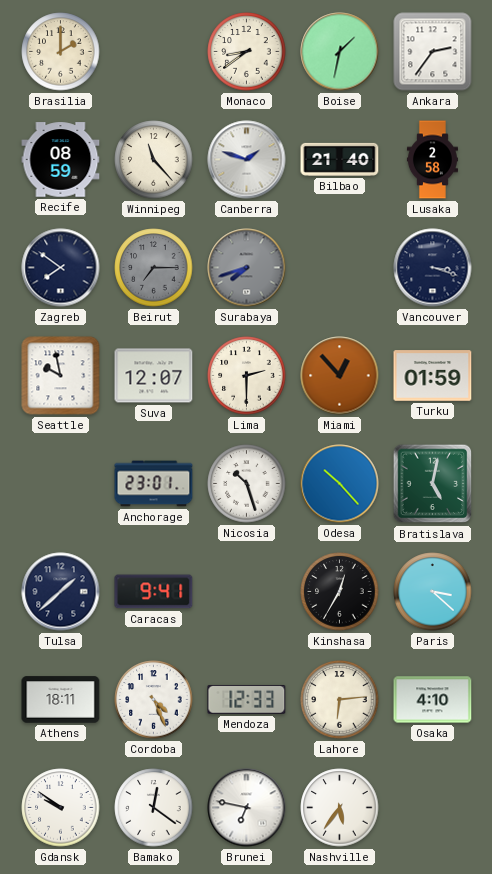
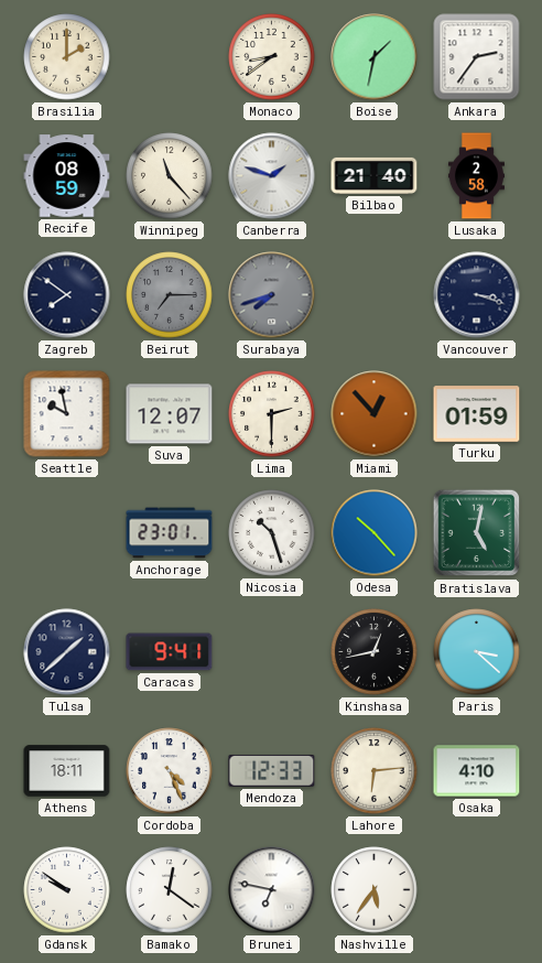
Kinshasa: 12:35 -> 12:43
